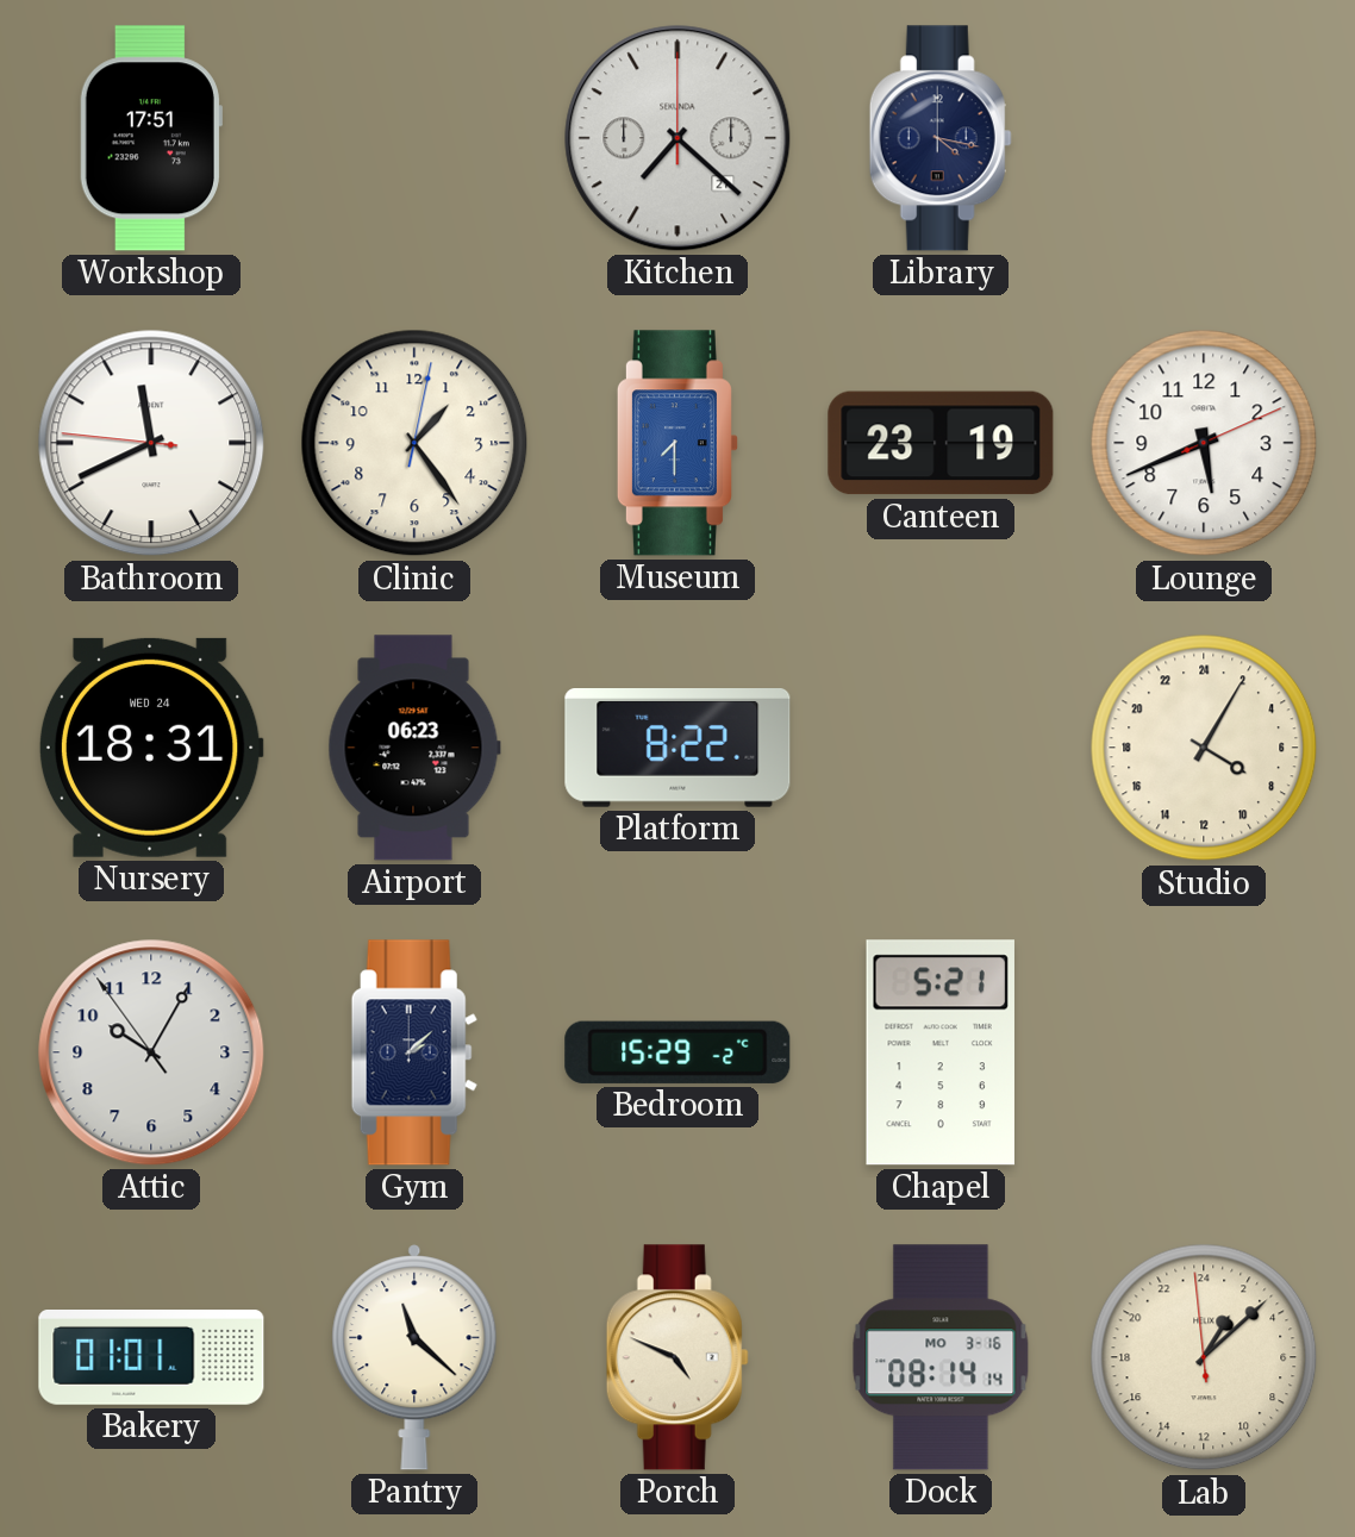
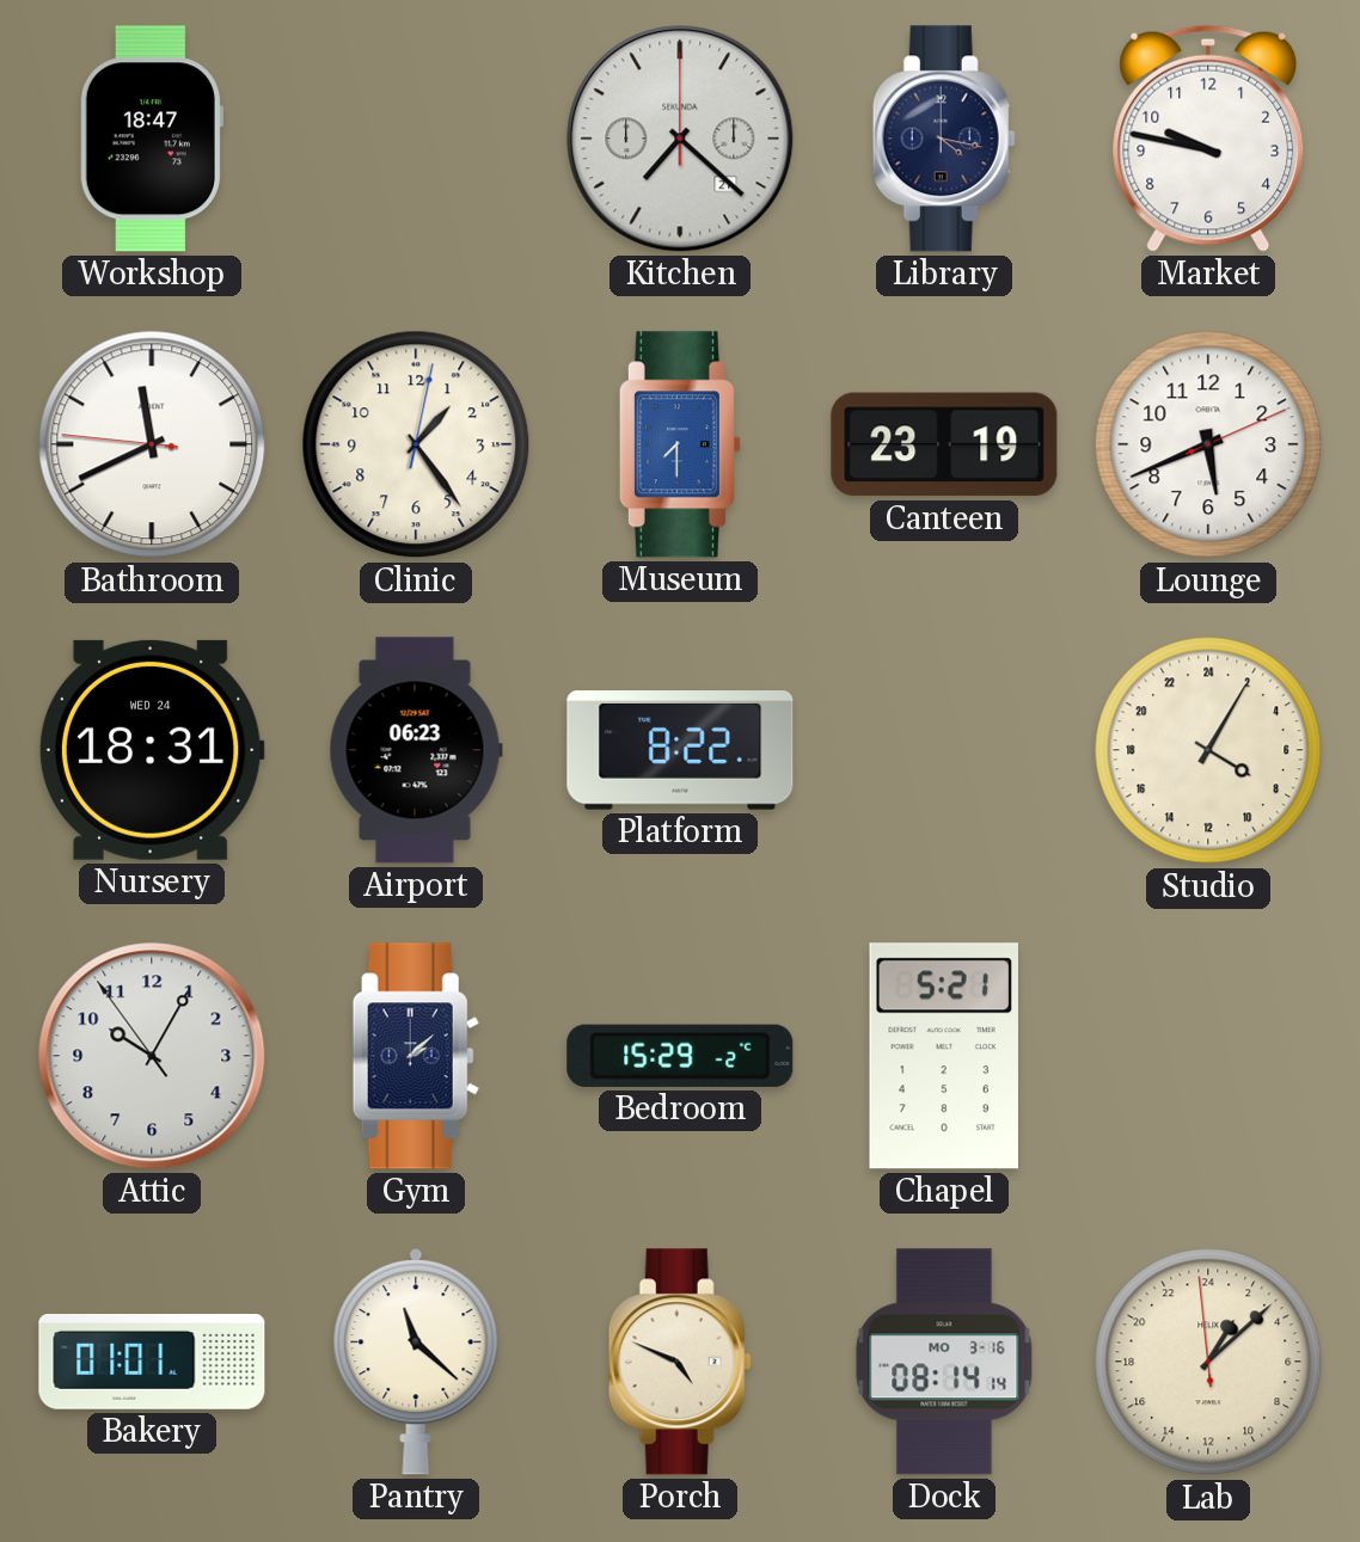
Workshop: 17:51 -> 18:47
Market: none -> 9:47
